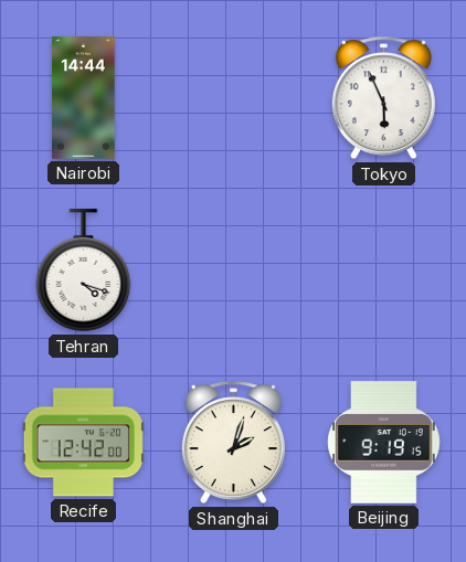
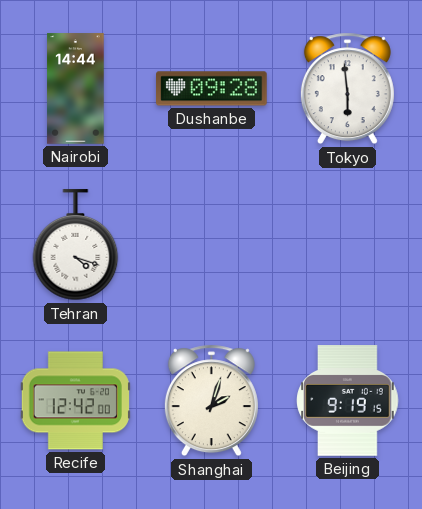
Dushanbe: none -> 09:28
Tokyo: 5:56 -> 5:59
